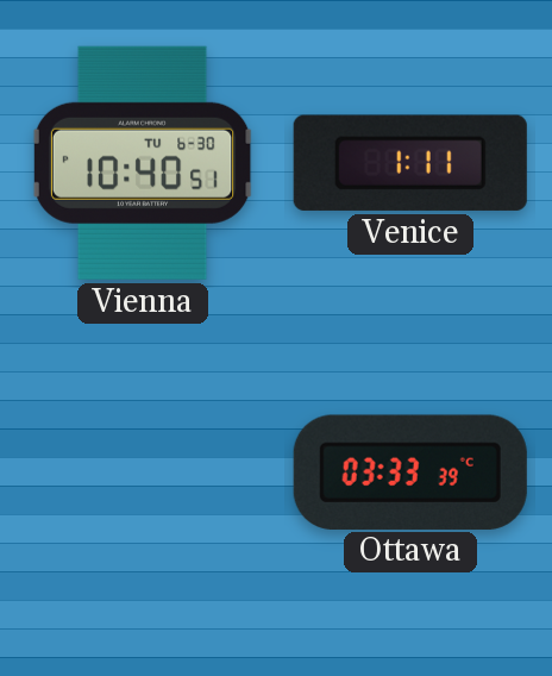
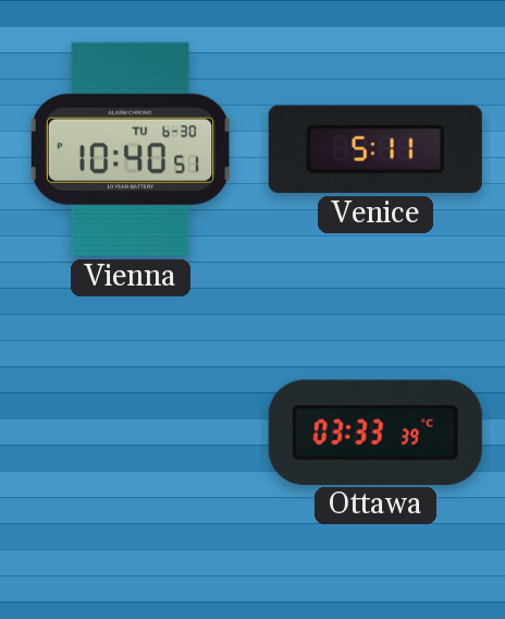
Venice: 1:11 -> 5:11
